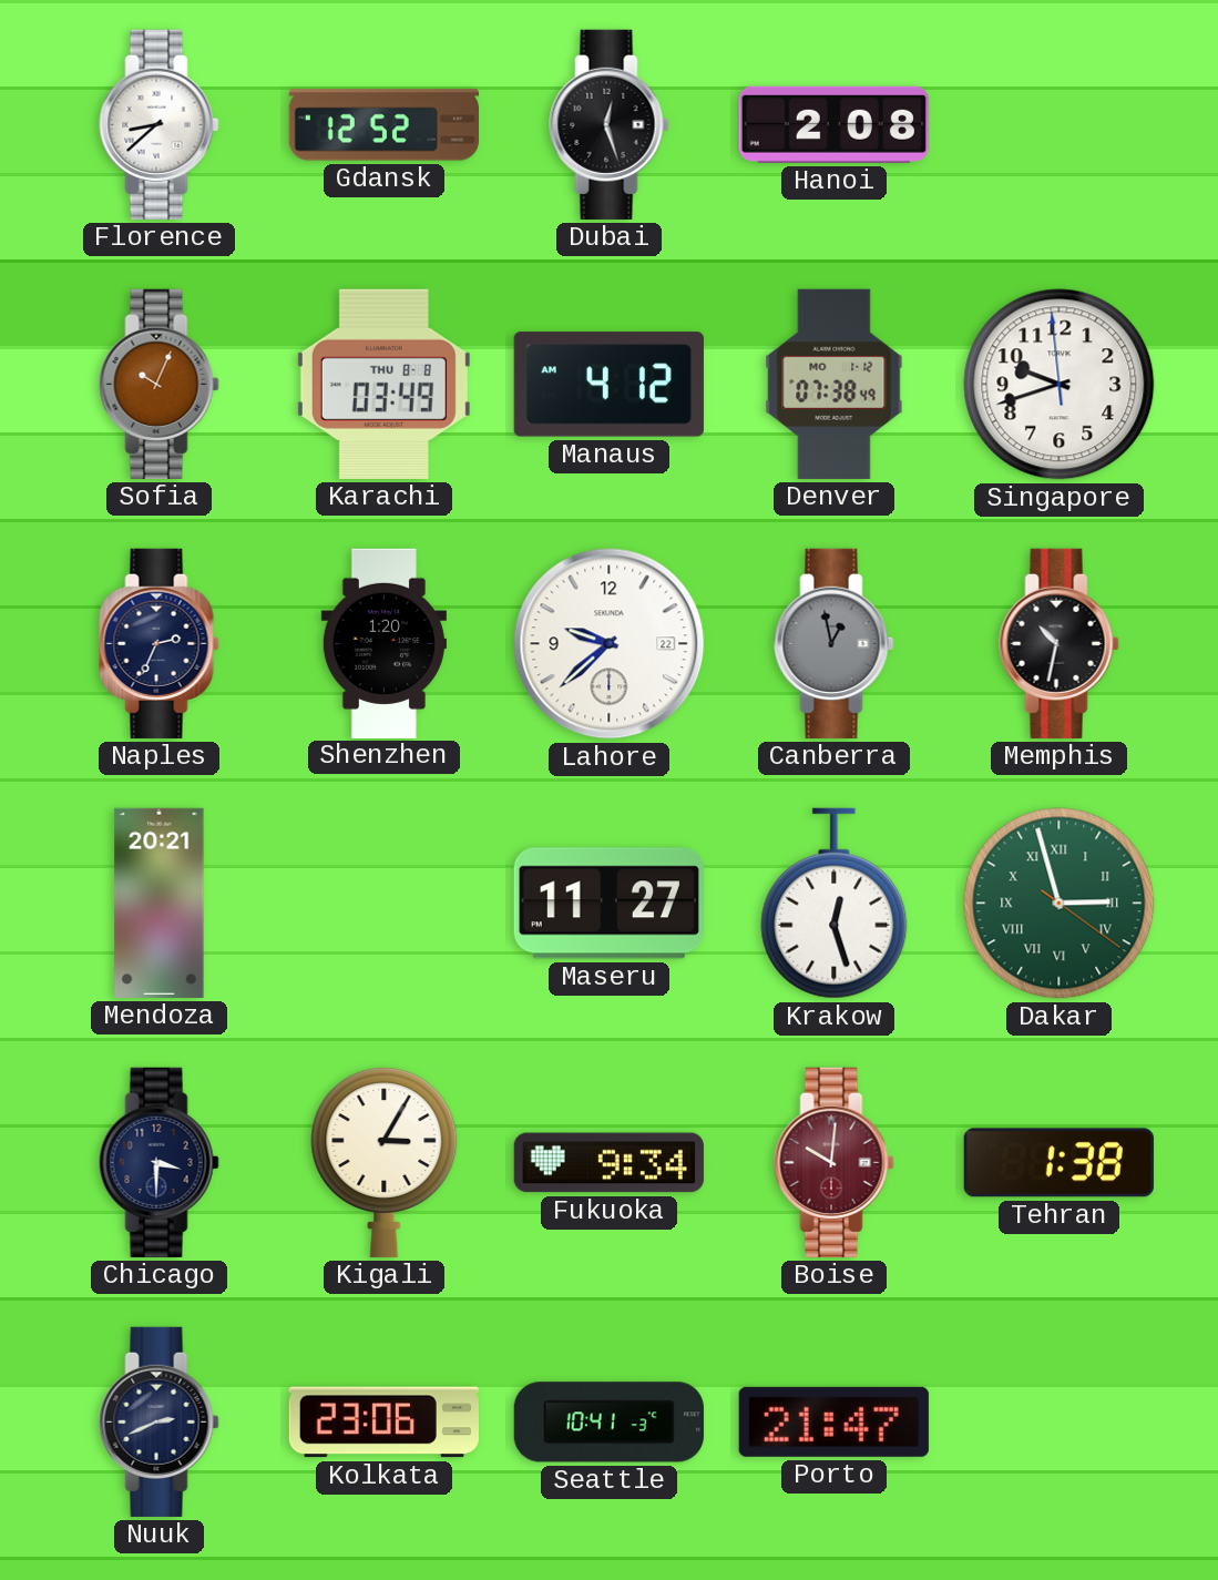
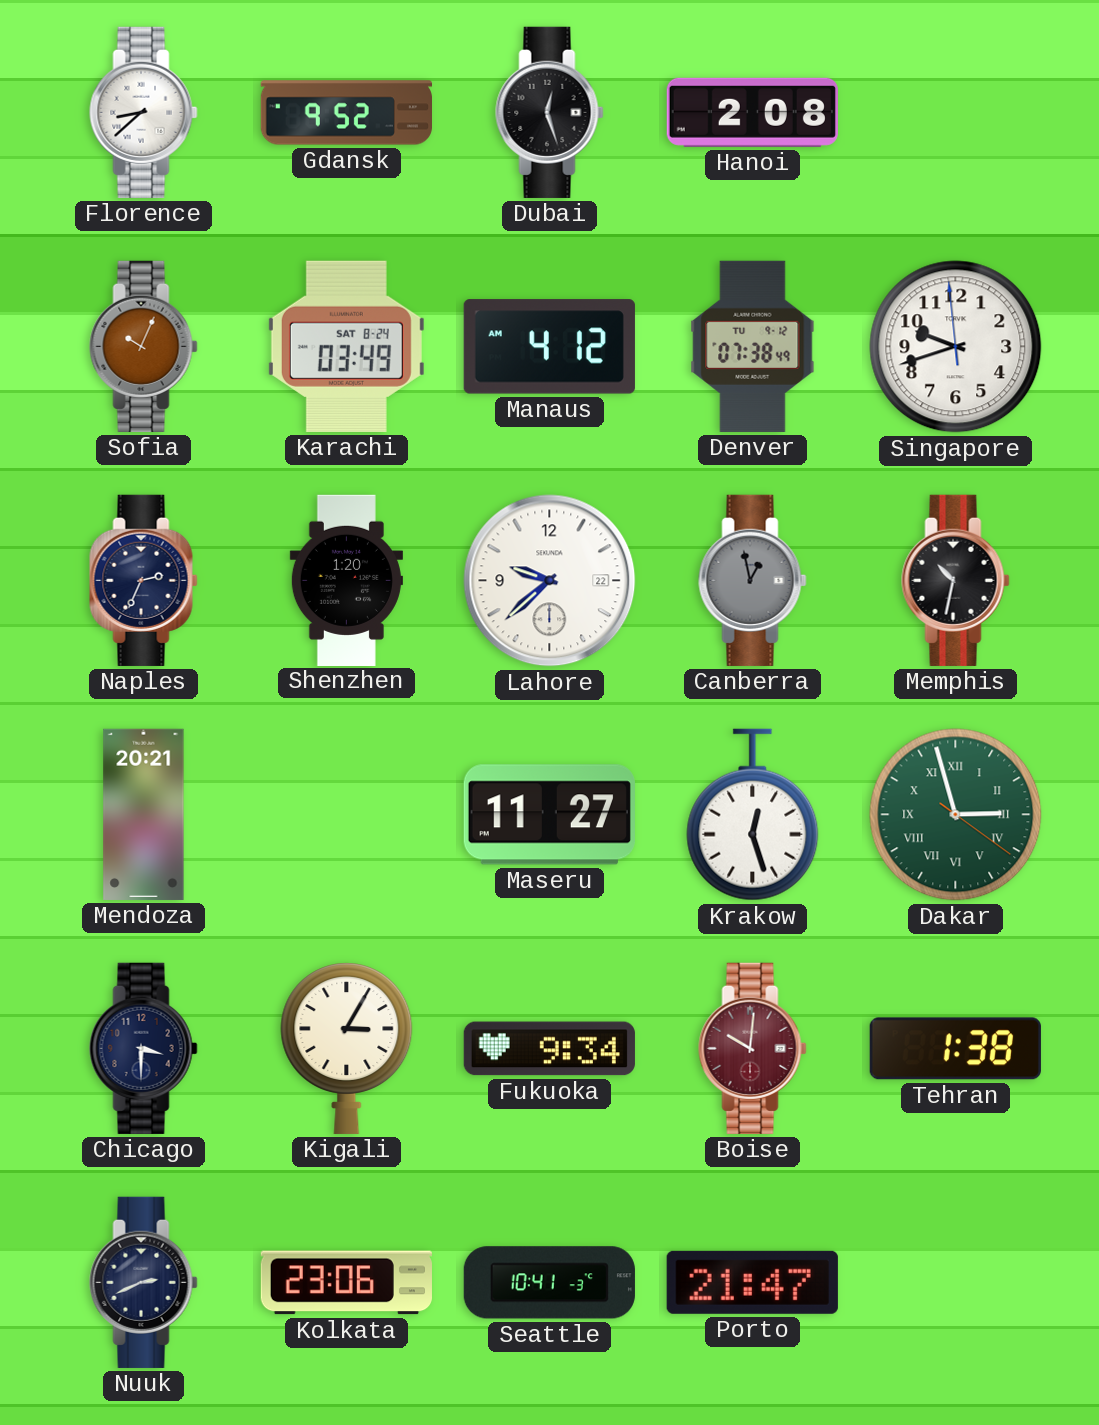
Gdansk: 12:52 -> 9:52
Karachi date: THU 8-8 -> SAT 8-24
Denver date: MO 1-12 -> TU 9-12
